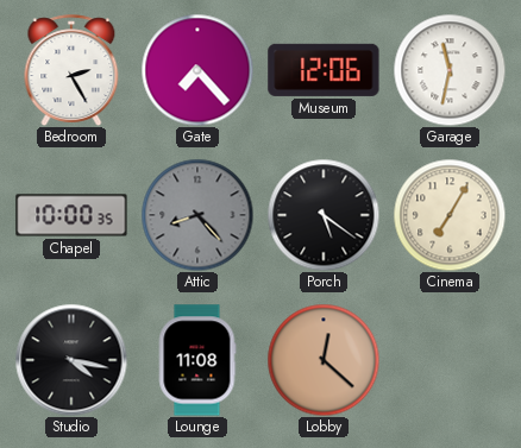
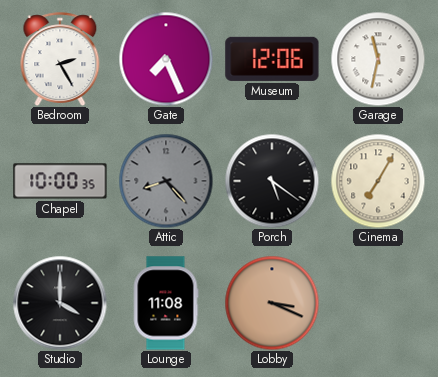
Gate: 7:23 -> 7:26
Studio: 4:17 -> 4:00
Lobby: 12:22 -> 3:19
